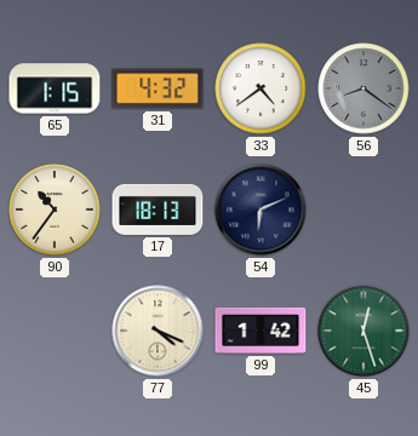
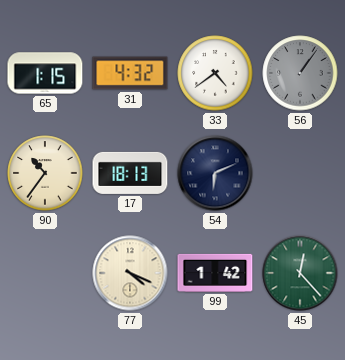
56: 8:21 -> 1:06
45: 12:27 -> 12:23
